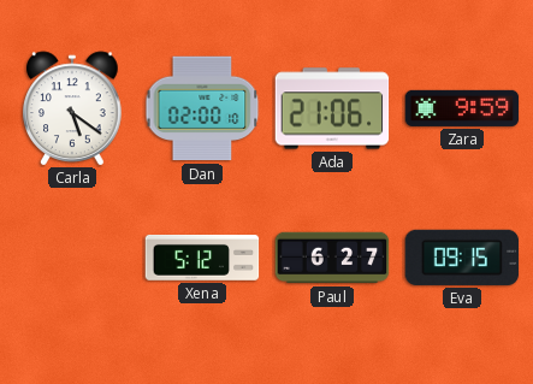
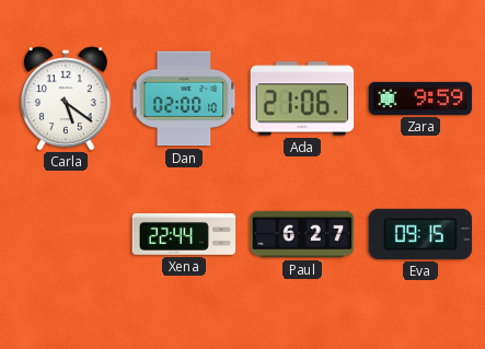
Xena: 5:12 -> 22:44
